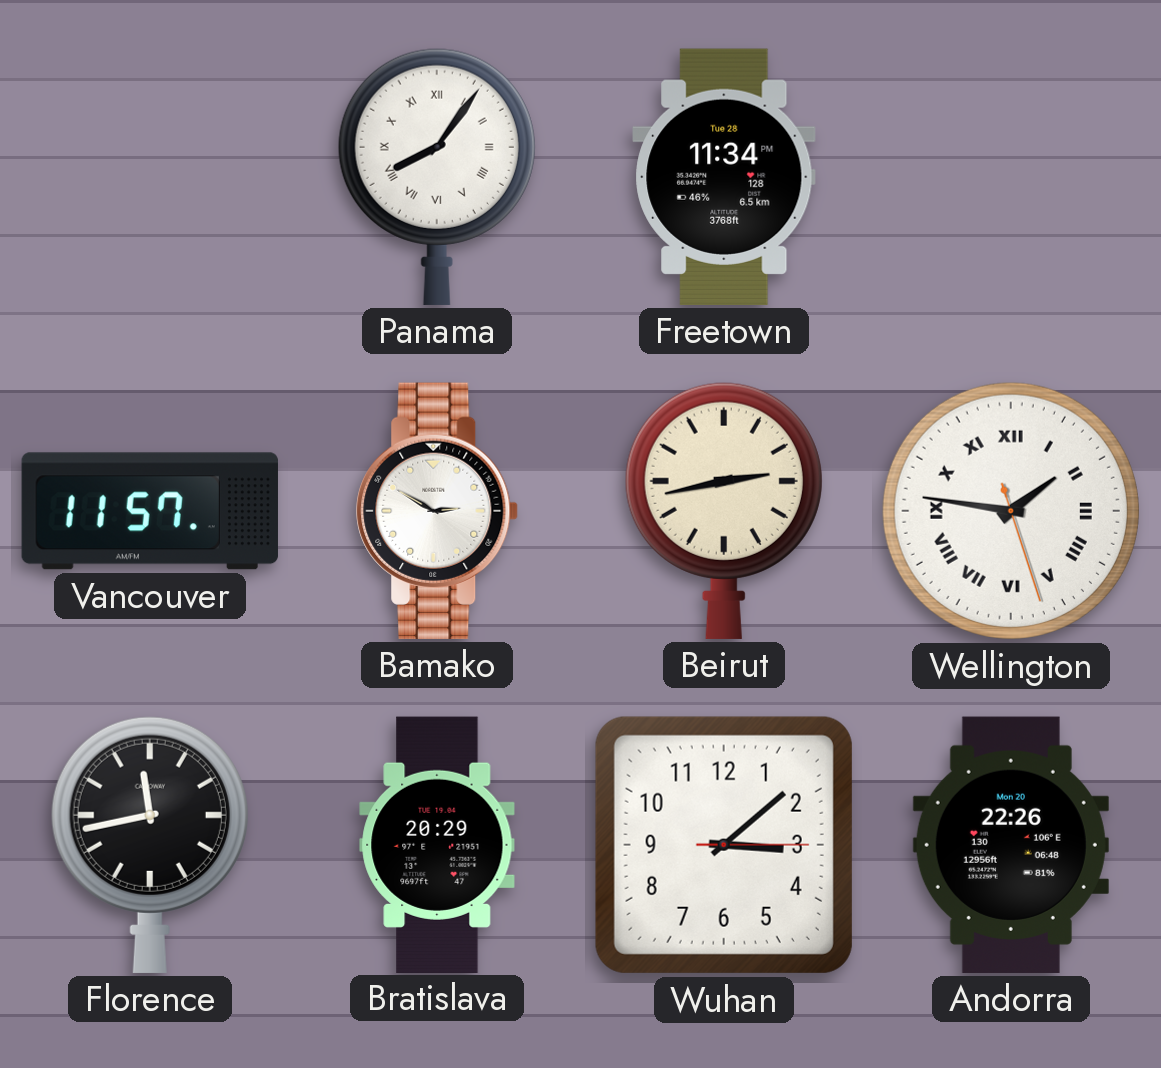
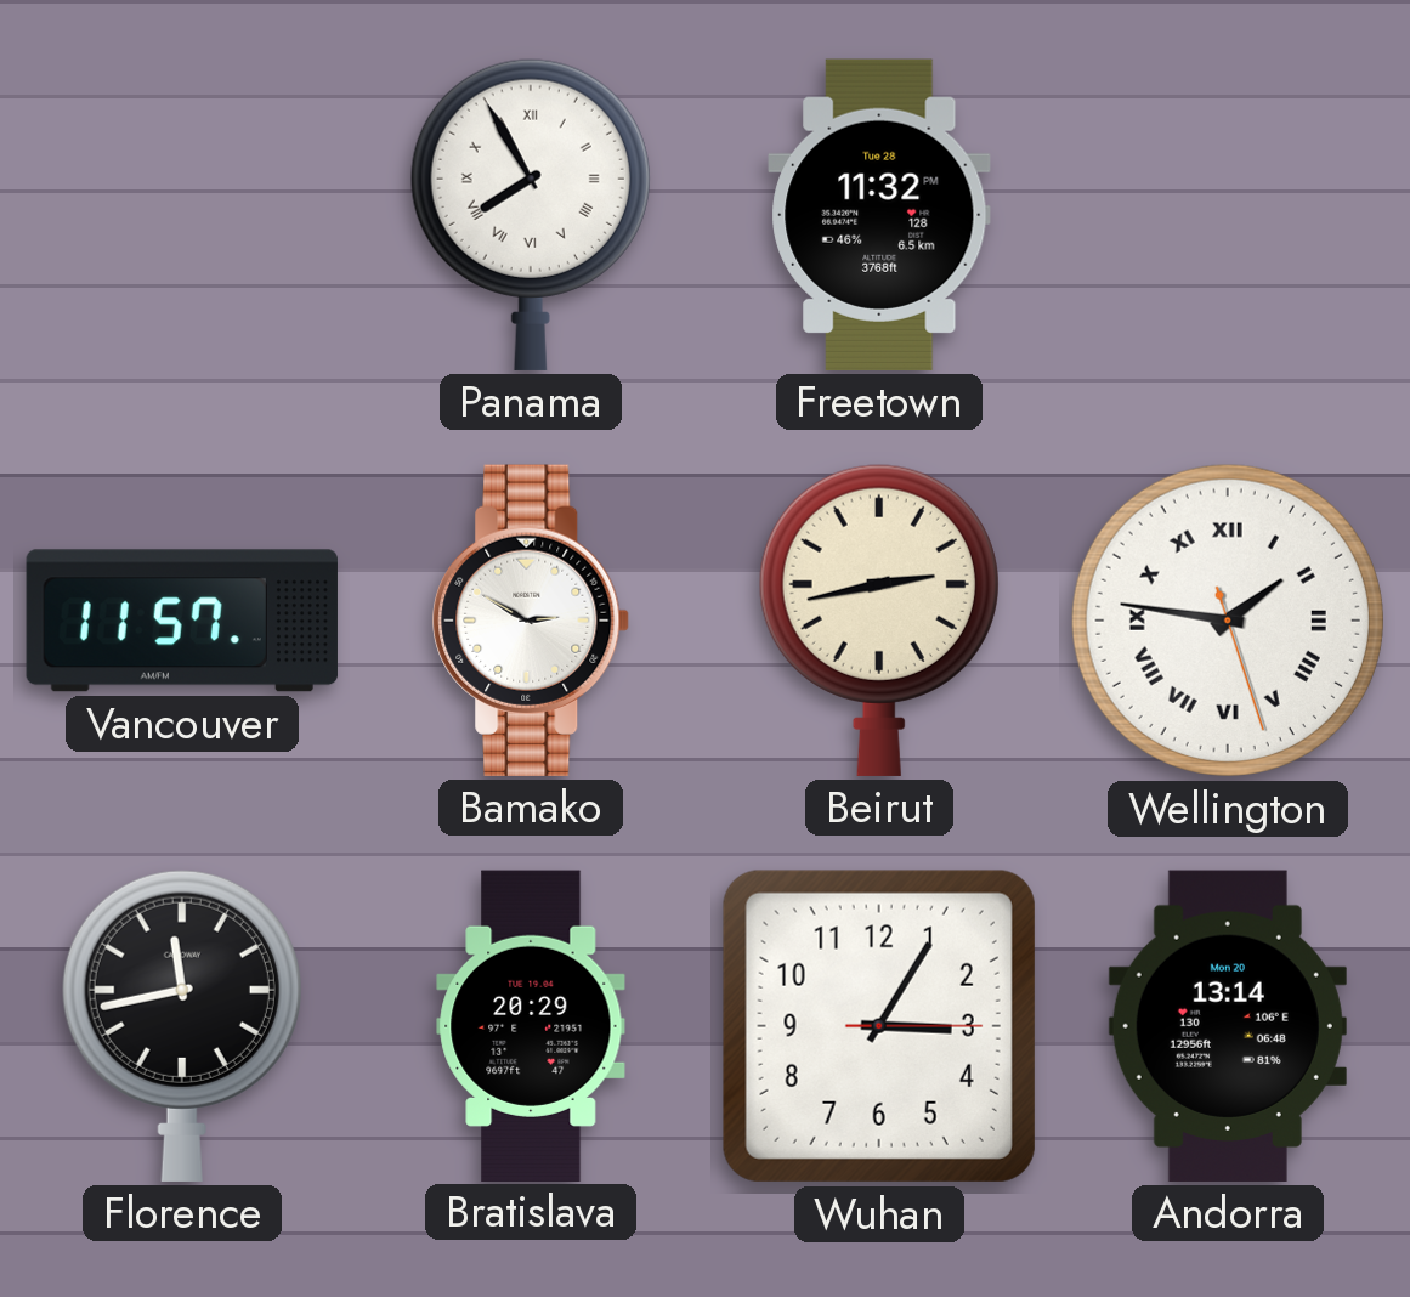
Panama: 8:06 -> 7:55
Freetown: 11:34 -> 11:32
Wuhan: 3:08 -> 3:05
Andorra: 22:26 -> 13:14
